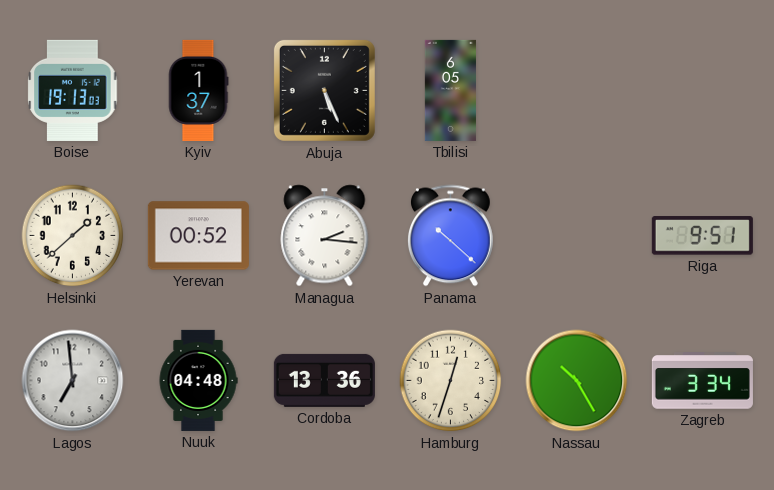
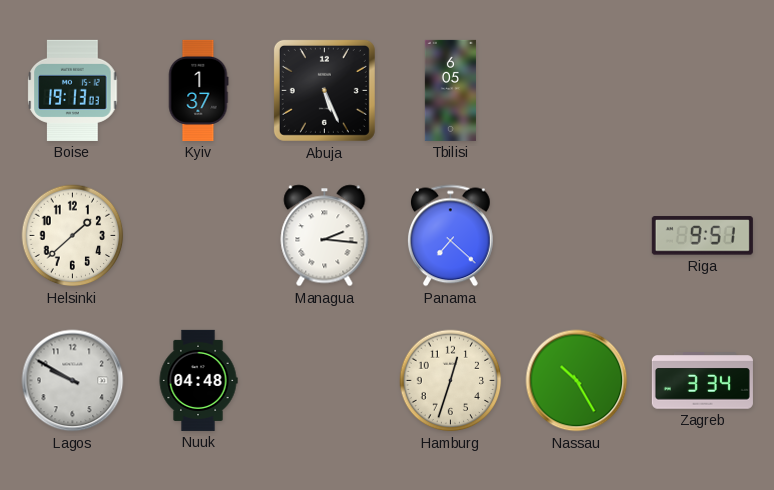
Yerevan: 00:52 -> none
Panama: 10:22 -> 7:22
Lagos: 6:59 -> 9:50
Cordoba: 13:36 -> none
